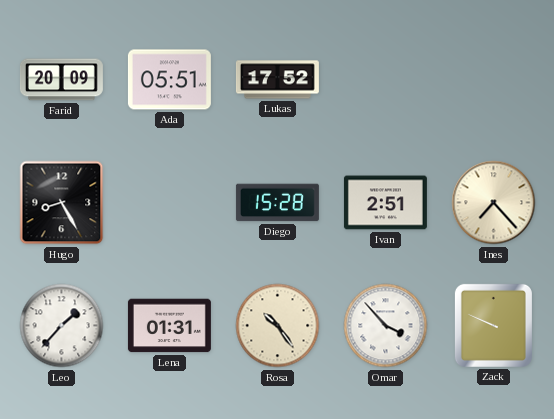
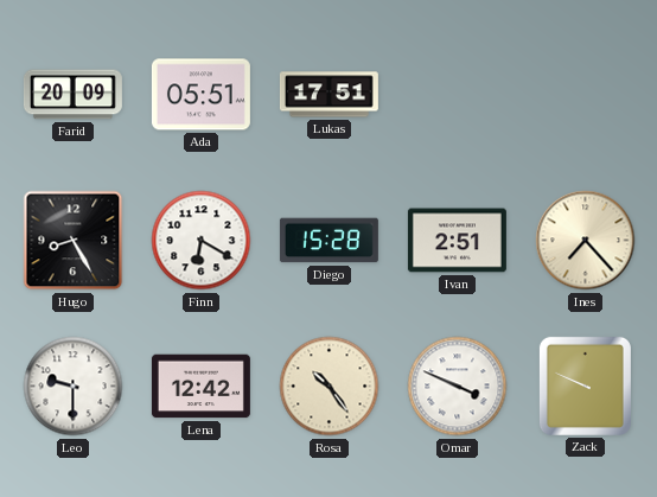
Lukas: 17:52 -> 17:51
Finn: none -> 6:20
Leo: 1:37 -> 9:30
Lena: 01:31 -> 12:42
Omar: 3:53 -> 3:49
